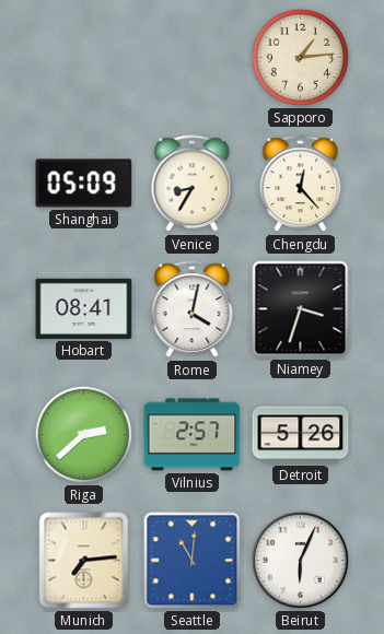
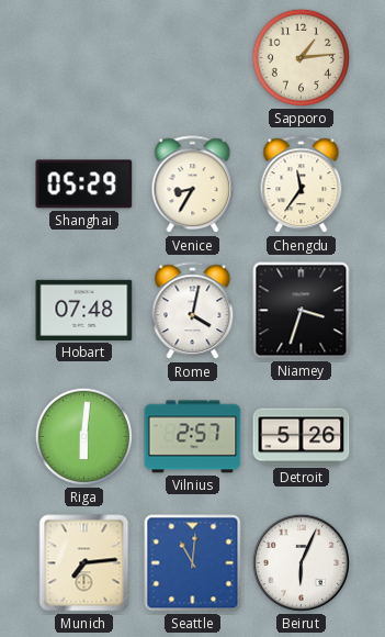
Shanghai: 05:09 -> 05:29
Chengdu: 12:23 -> 11:36
Hobart: 08:41 -> 07:48
Riga: 2:38 -> 6:01
